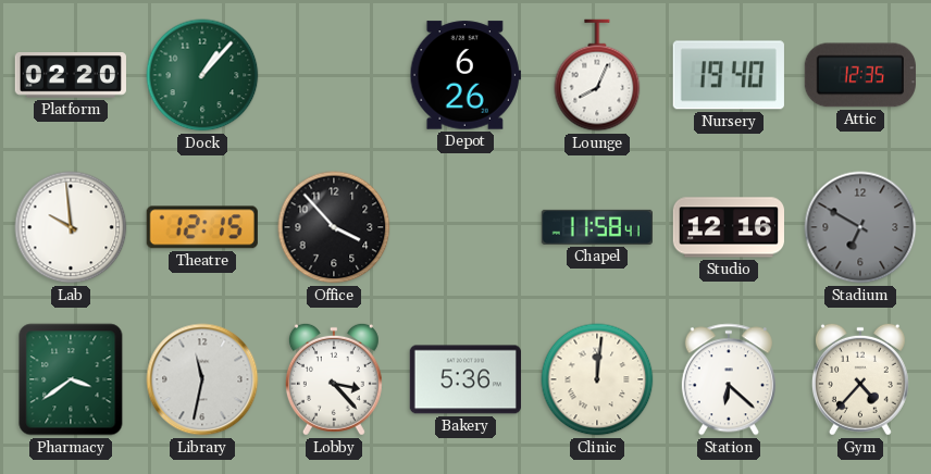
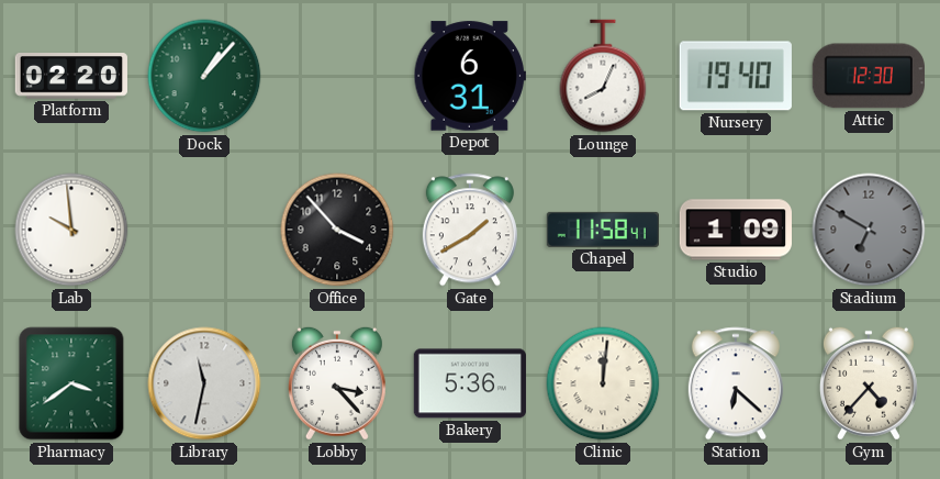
Depot: 6:26 -> 6:31
Attic: 12:35 -> 12:30
Theatre: 12:15 -> none
Gate: none -> 1:40
Studio: 12:16 -> 1:09
